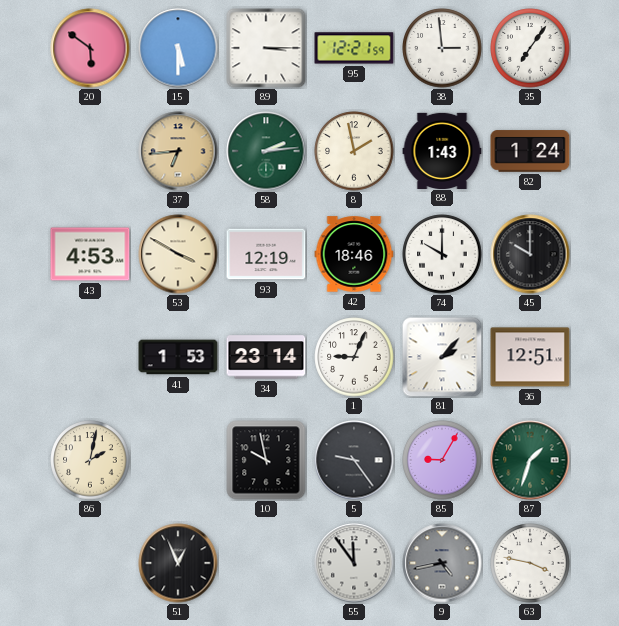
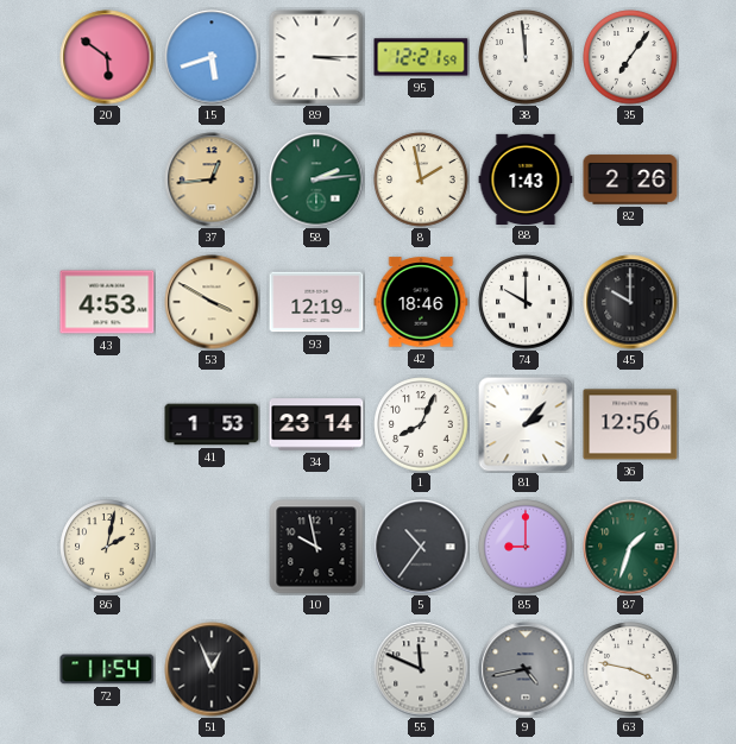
15: 5:30 -> 5:42
38: 2:59 -> 11:59
37: 6:44 -> 12:44
82: 1:24 -> 2:26
1: 9:04 -> 8:04
36: 12:51 -> 12:56
5: 9:24 -> 10:36
85: 9:05 -> 9:00
72: none -> 11:54
55: 11:54 -> 11:49
